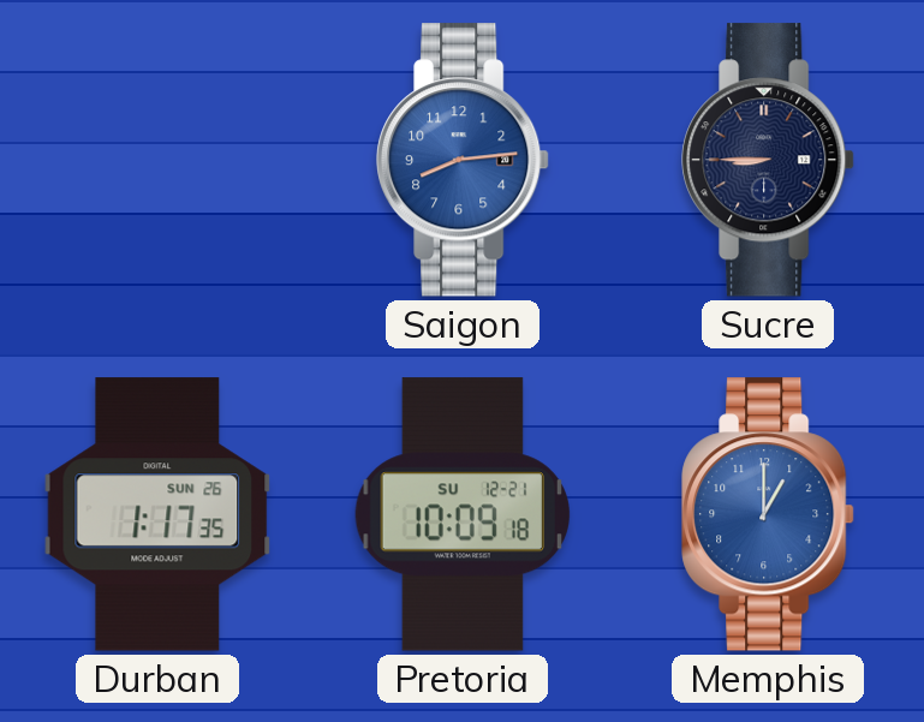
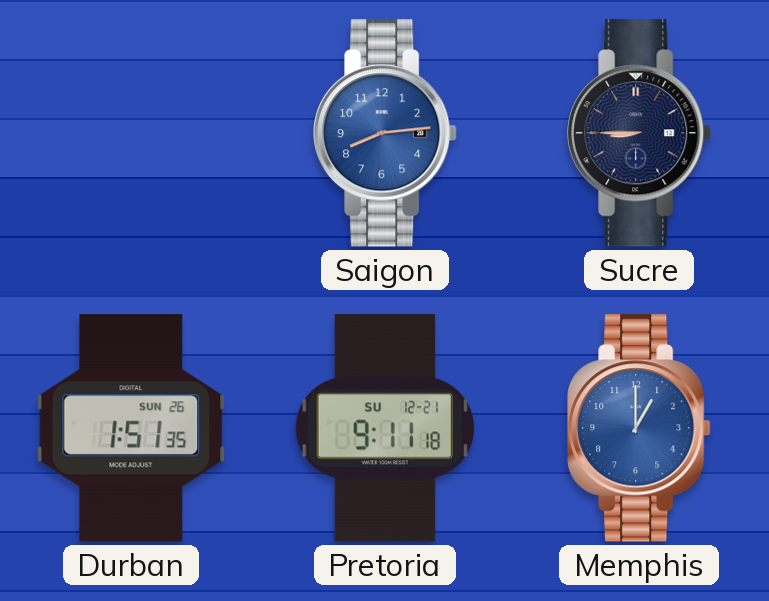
Durban: 1:17 -> 1:51
Pretoria: 10:09 -> 9:11
